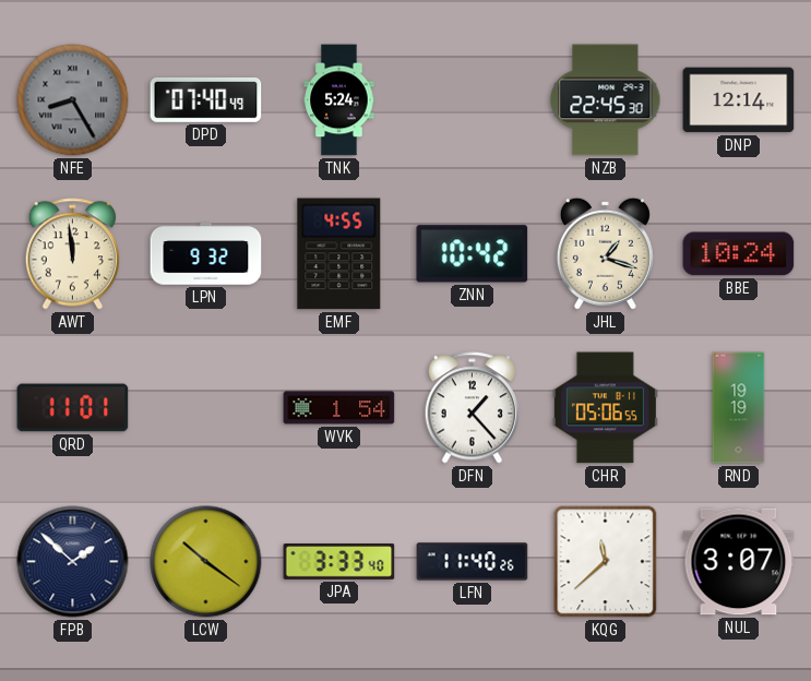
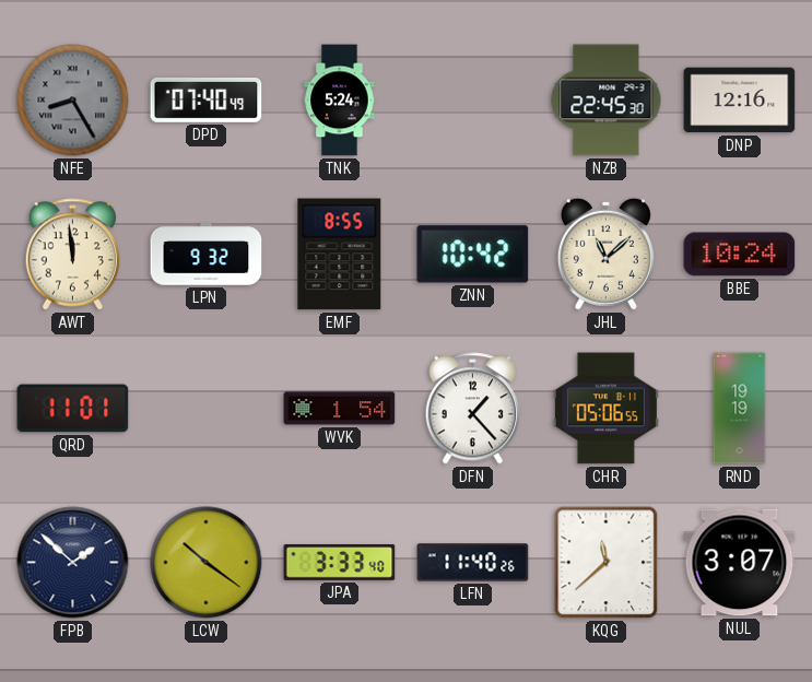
DNP: 12:14 -> 12:16
EMF: 4:55 -> 8:55
JHL: 1:18 -> 11:08
